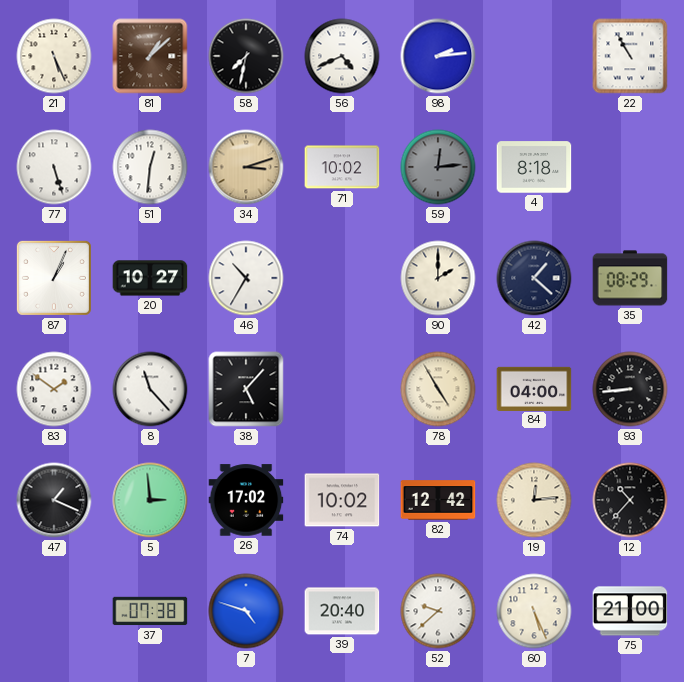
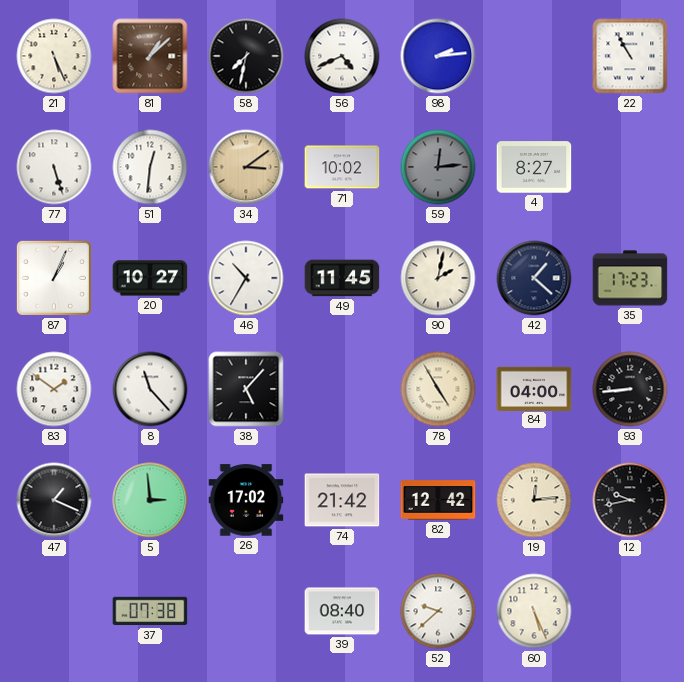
34: 3:12 -> 3:09
4: 8:18 -> 8:27
49: none -> 11:45
90: 2:00 -> 2:02
35: 08:29 -> 17:23
74: 10:02 -> 21:42
12: 10:37 -> 9:43
7: 4:48 -> none
39: 20:40 -> 08:40
75: 21:00 -> none
